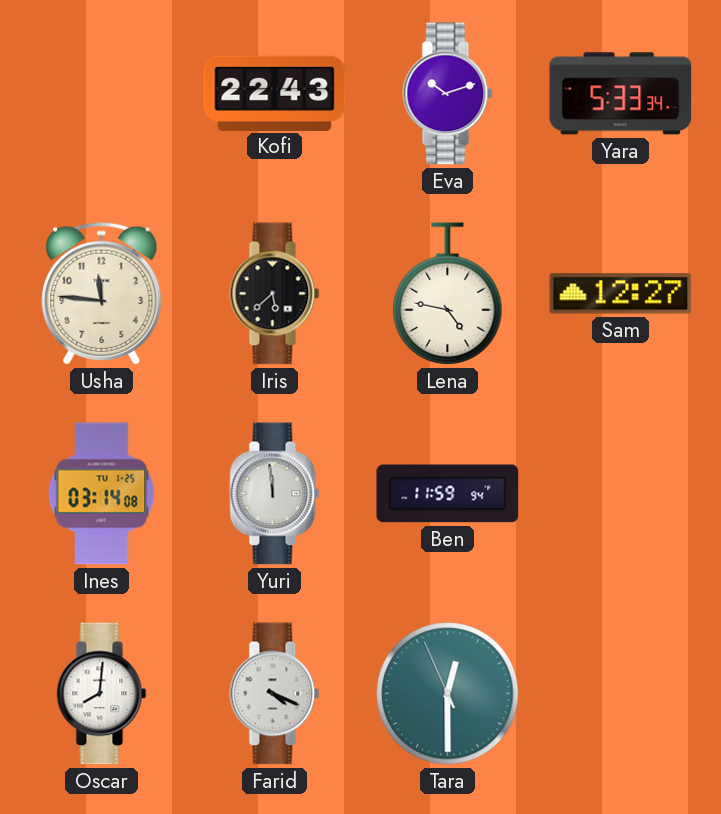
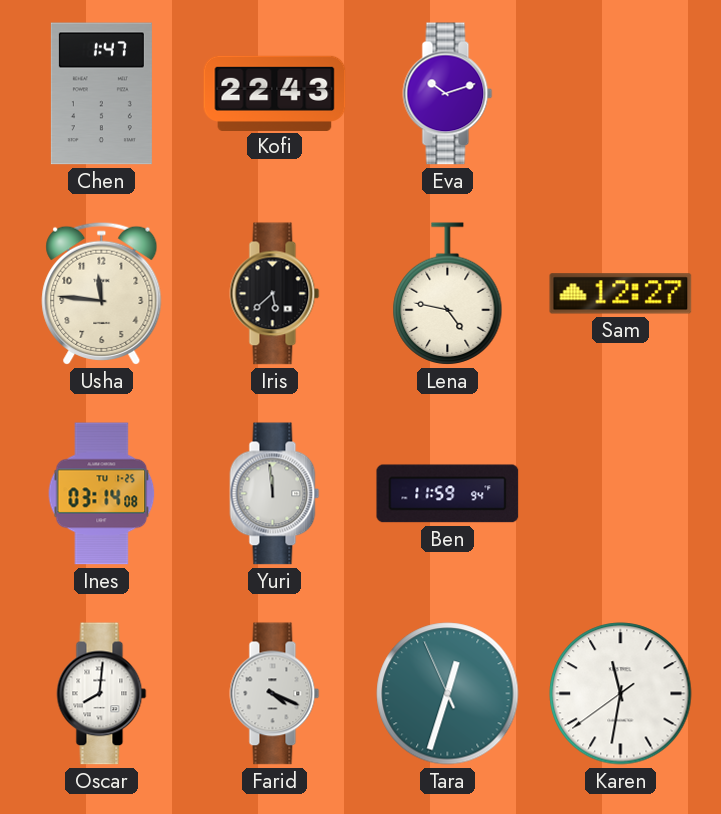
Chen: none -> 1:47
Yara: 5:33 -> none
Tara: 12:29 -> 12:32
Karen: none -> 11:31
